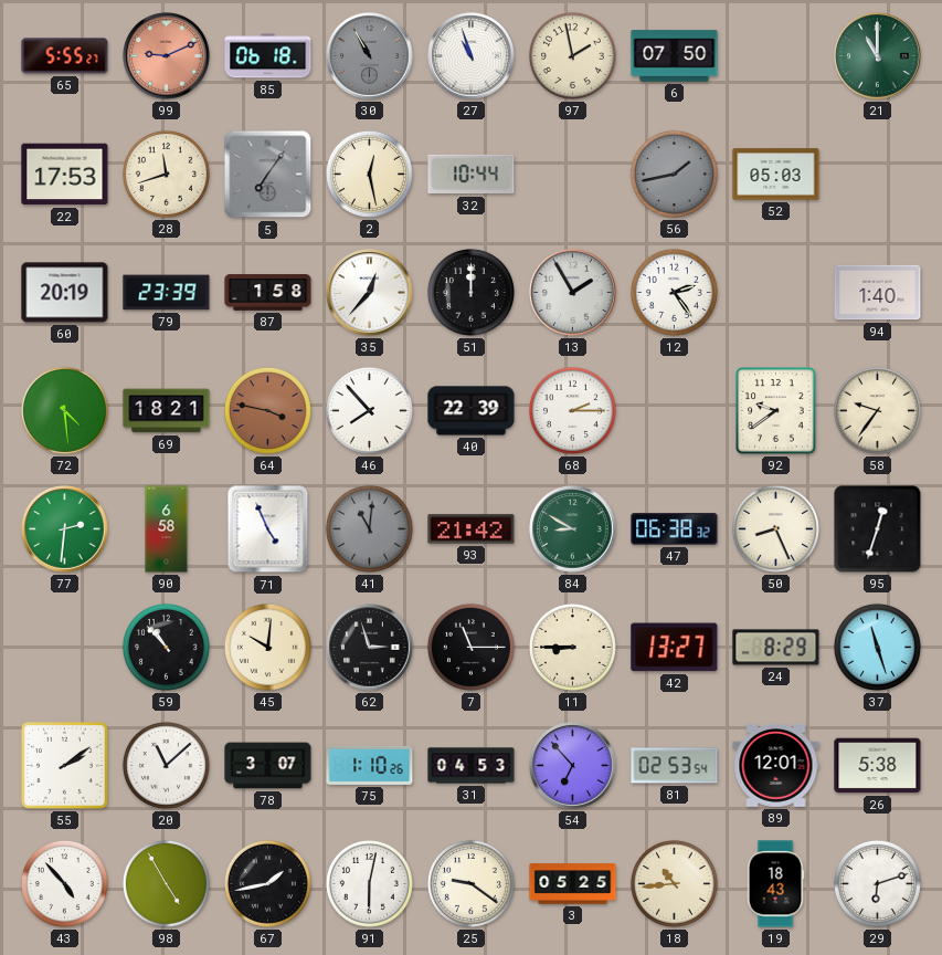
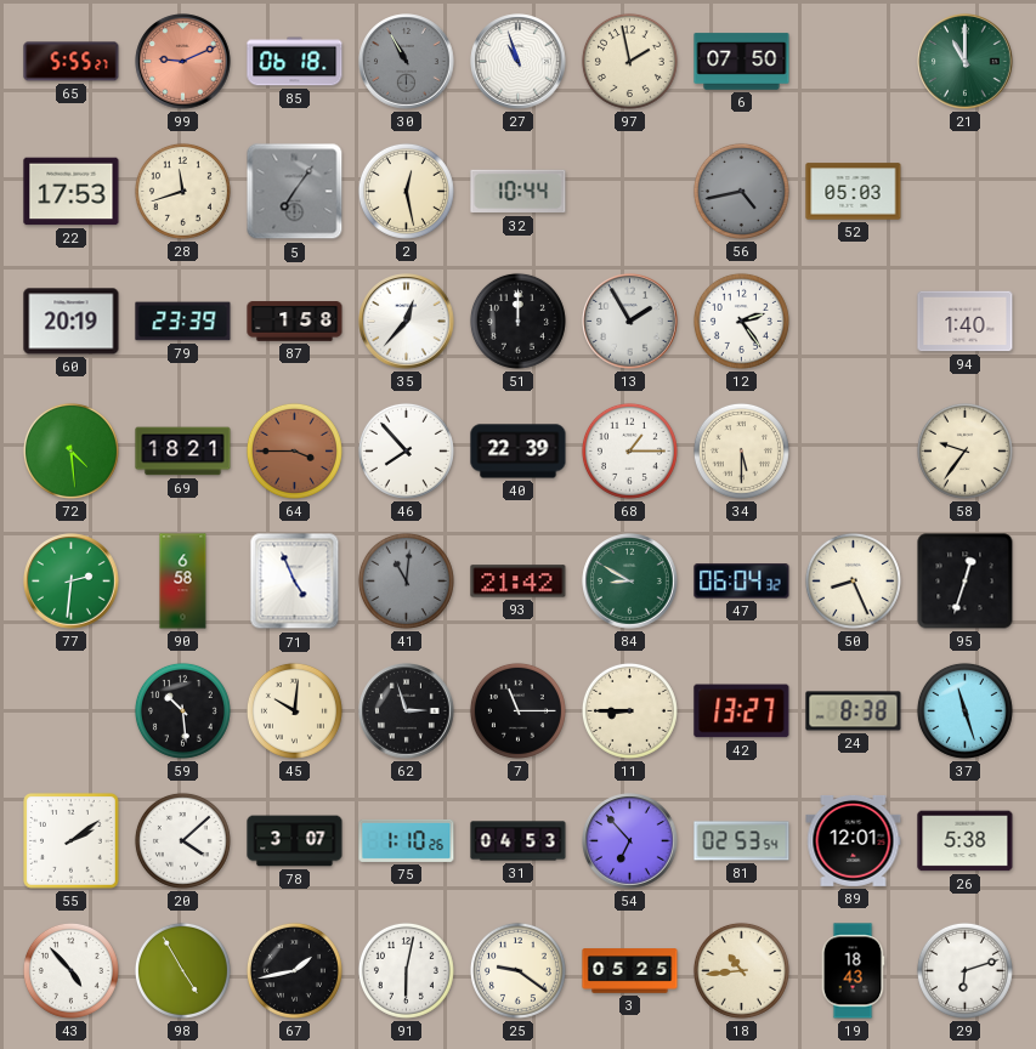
56: 1:43 -> 4:43
64: 3:47 -> 3:45
68: 2:15 -> 1:15
34: none -> 5:30
92: 9:39 -> none
47: 06:38 -> 06:04
59: 10:53 -> 10:29
24: 8:29 -> 8:38
20: 11:08 -> 4:08
